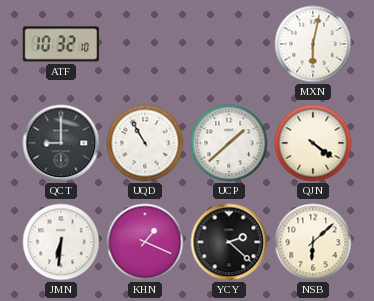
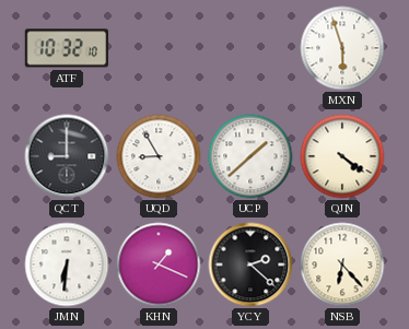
MXN: 6:02 -> 5:57
UQD: 10:55 -> 8:55
NSB: 6:08 -> 6:23
